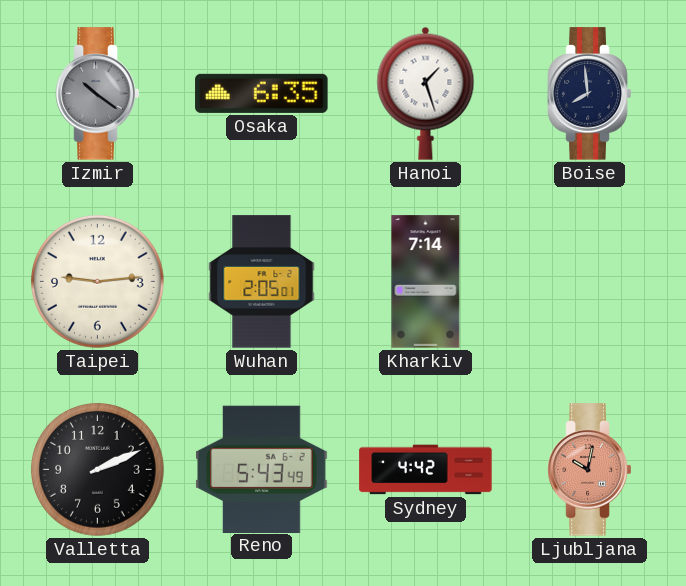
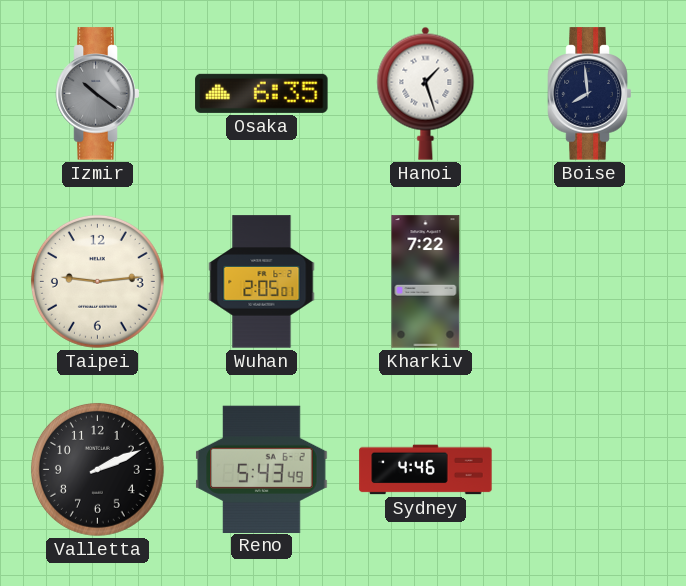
Kharkiv: 7:14 -> 7:22
Sydney: 4:42 -> 4:46
Ljubljana: 10:02 -> none
